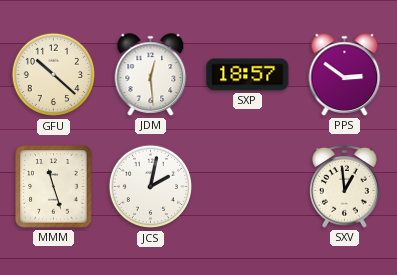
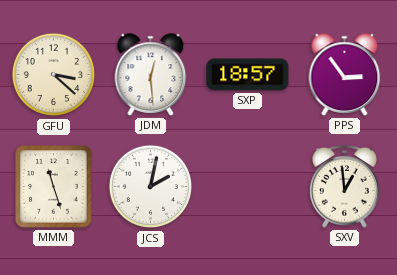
GFU: 10:22 -> 3:22
PPS: 2:51 -> 2:54
